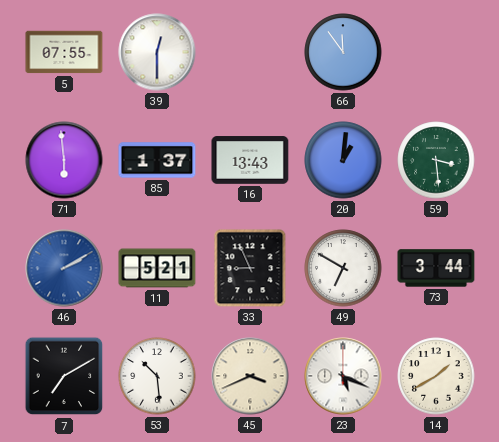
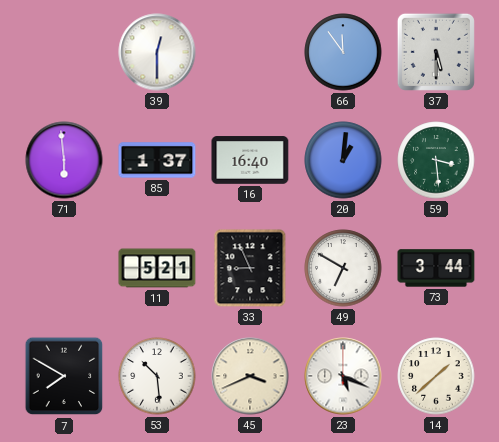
5: 07:55 -> none
37: none -> 5:30
16: 13:43 -> 16:40
46: 2:10 -> none
7: 7:10 -> 7:50
14: 1:40 -> 1:38
